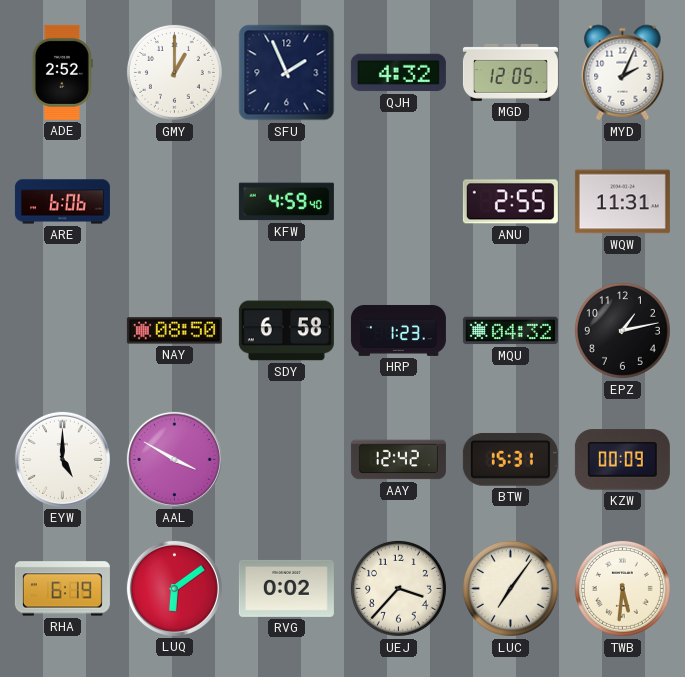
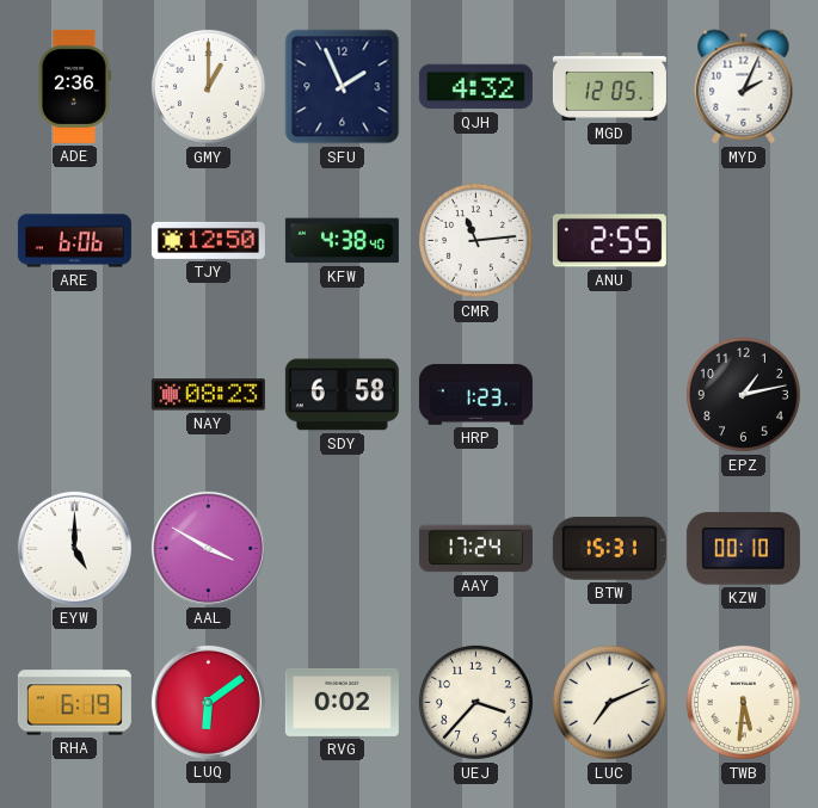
ADE: 2:52 -> 2:36
TJY: none -> 12:50
KFW: 4:59 -> 4:38
CMR: none -> 11:14
WQW: 11:31 -> none
NAY: 08:50 -> 08:23
MQU: 04:32 -> none
AAY: 12:42 -> 17:24
KZW: 00:09 -> 00:10
LUC: 7:06 -> 7:11
